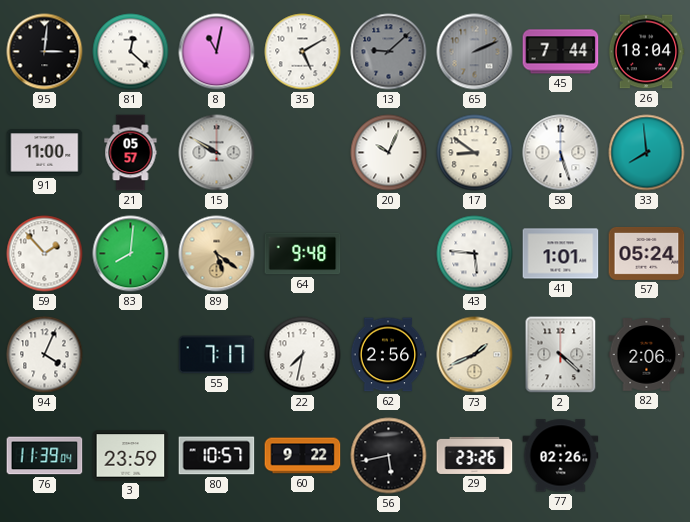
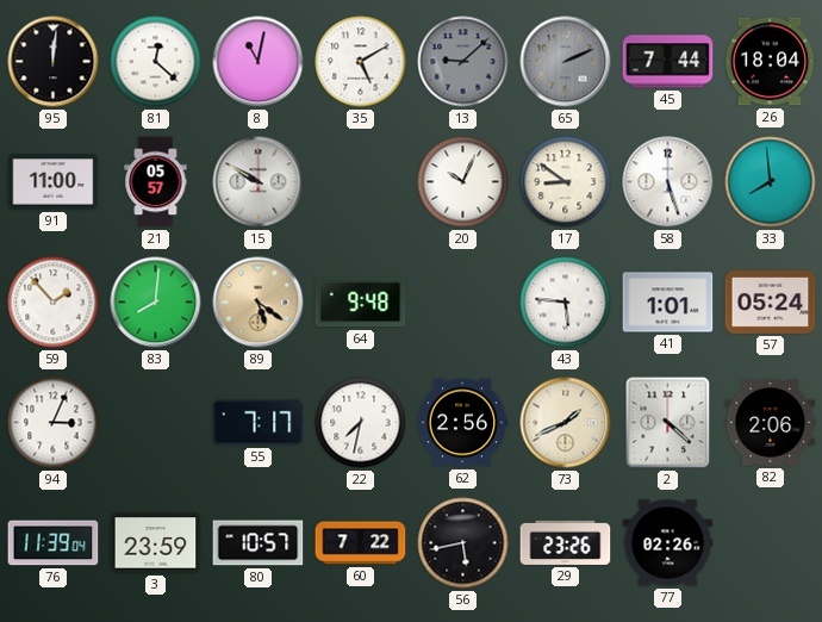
95: 3:01 -> 12:01
94: 4:04 -> 3:04
60: 9:22 -> 7:22
